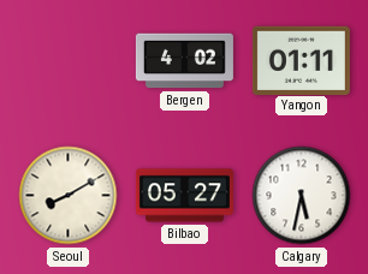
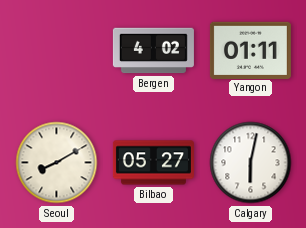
Calgary: 5:32 -> 6:02
